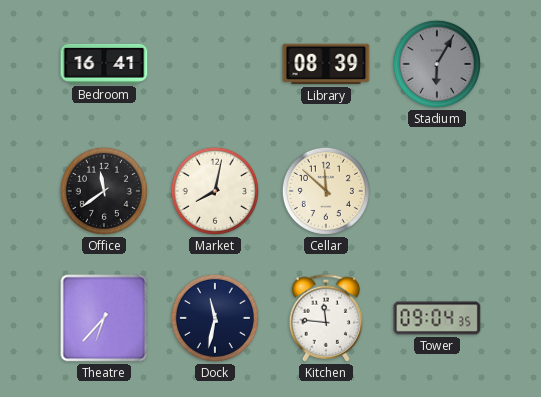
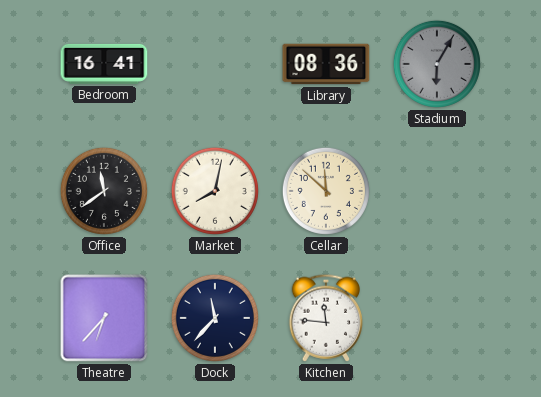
Library: 08:39 -> 08:36
Dock: 11:32 -> 11:37
Tower: 09:04 -> none
